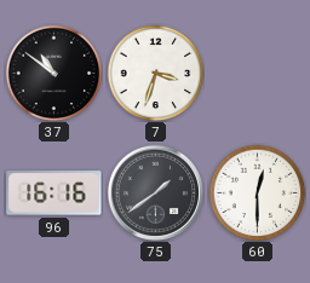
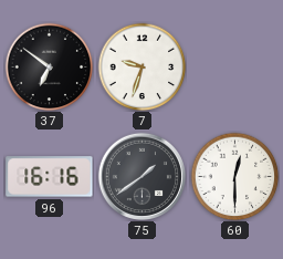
37: 10:51 -> 6:51
7: 3:33 -> 9:33
